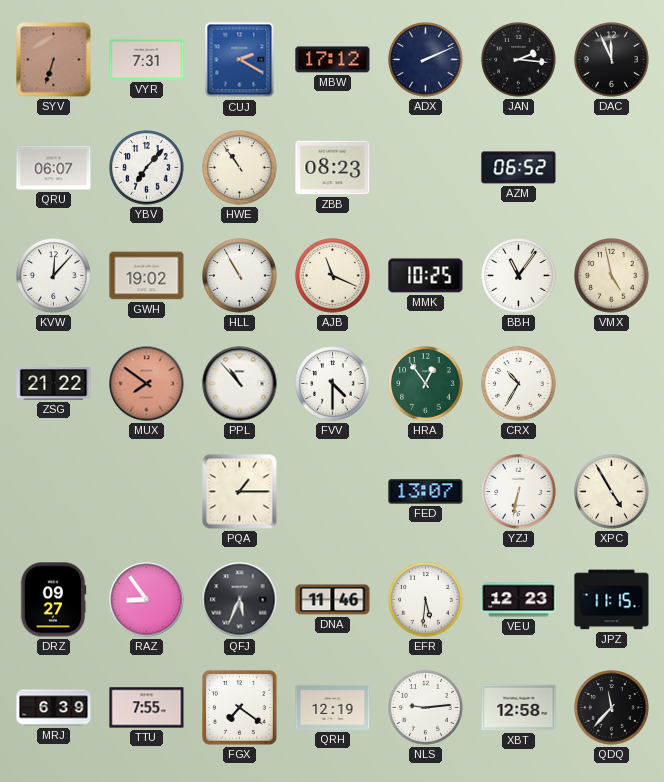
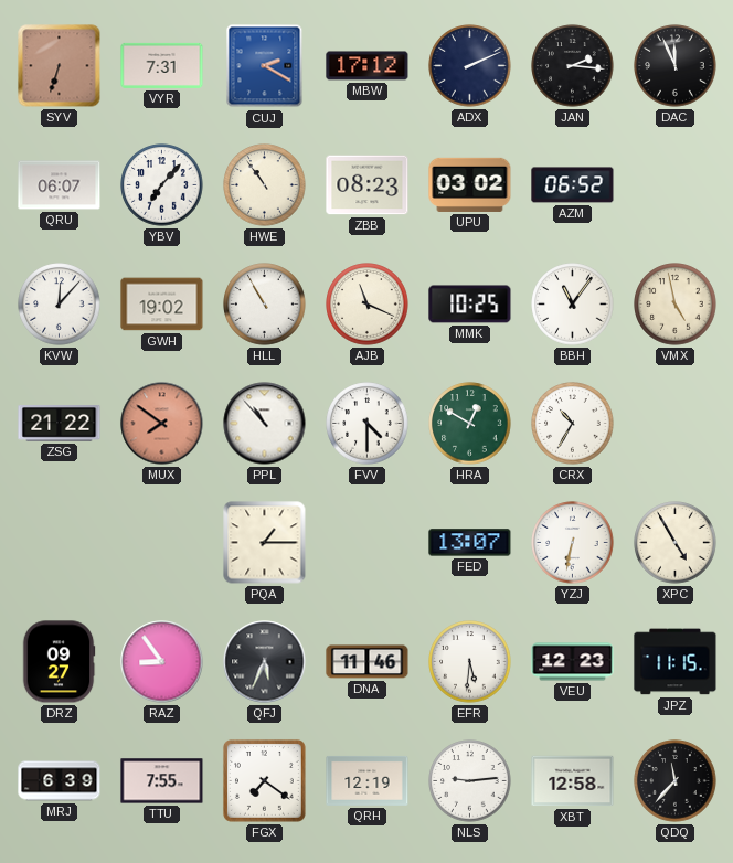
UPU: none -> 03:02
HRA: 12:54 -> 12:50
